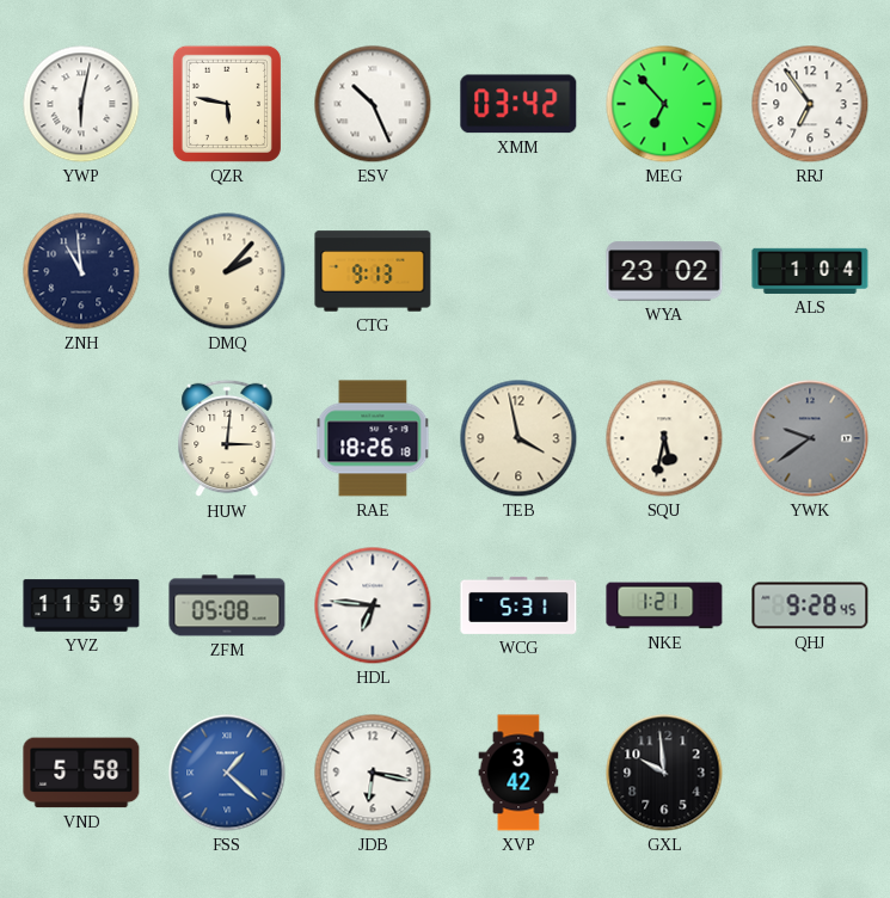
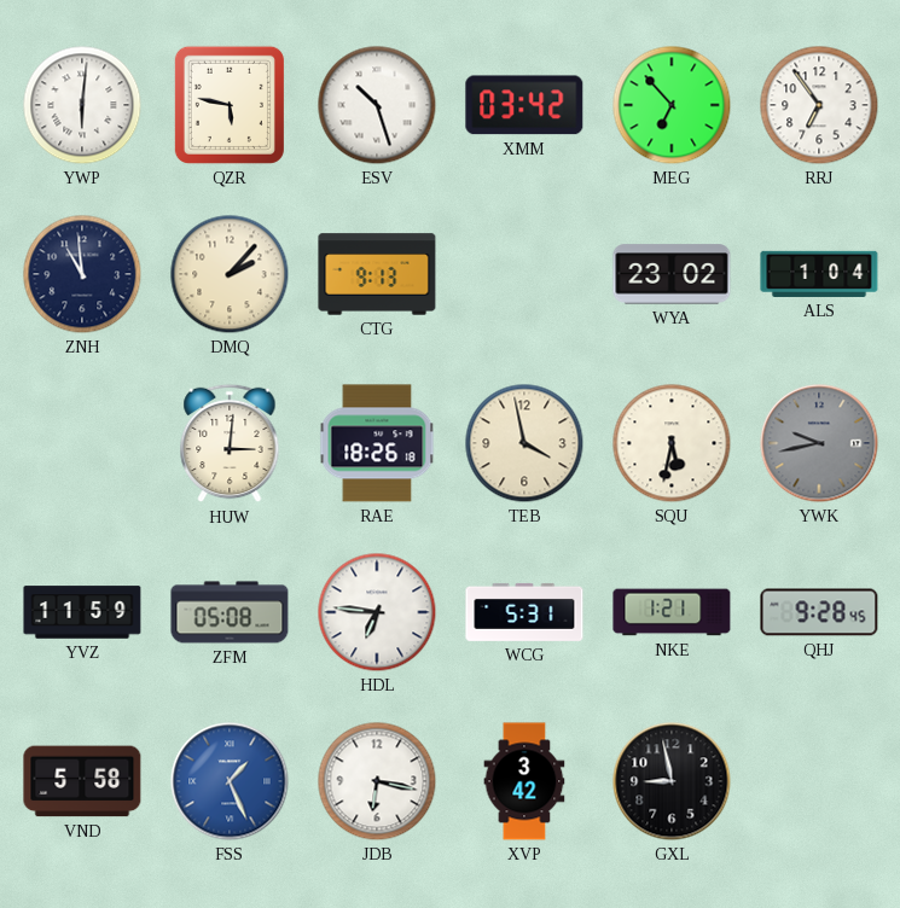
YWP: 6:02 -> 6:01
ESV: 10:26 -> 10:27
YWK: 9:39 -> 9:43
FSS: 1:22 -> 1:26
GXL: 9:59 -> 8:58
